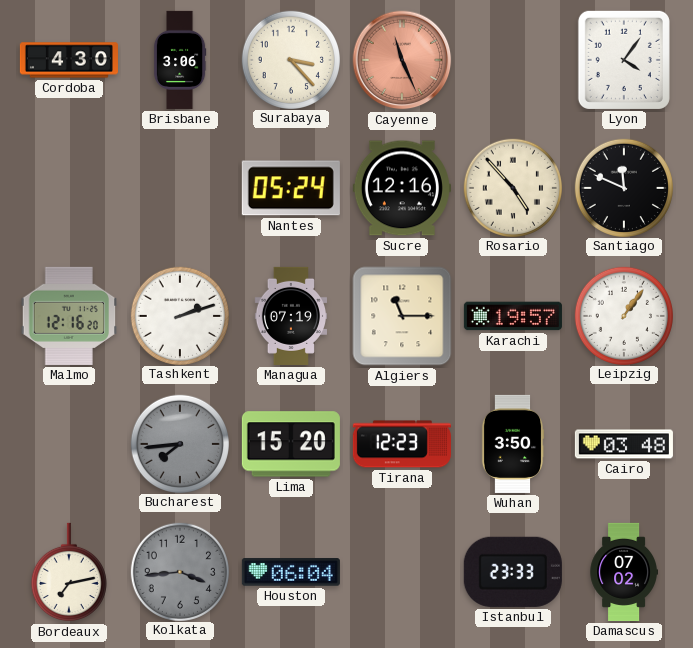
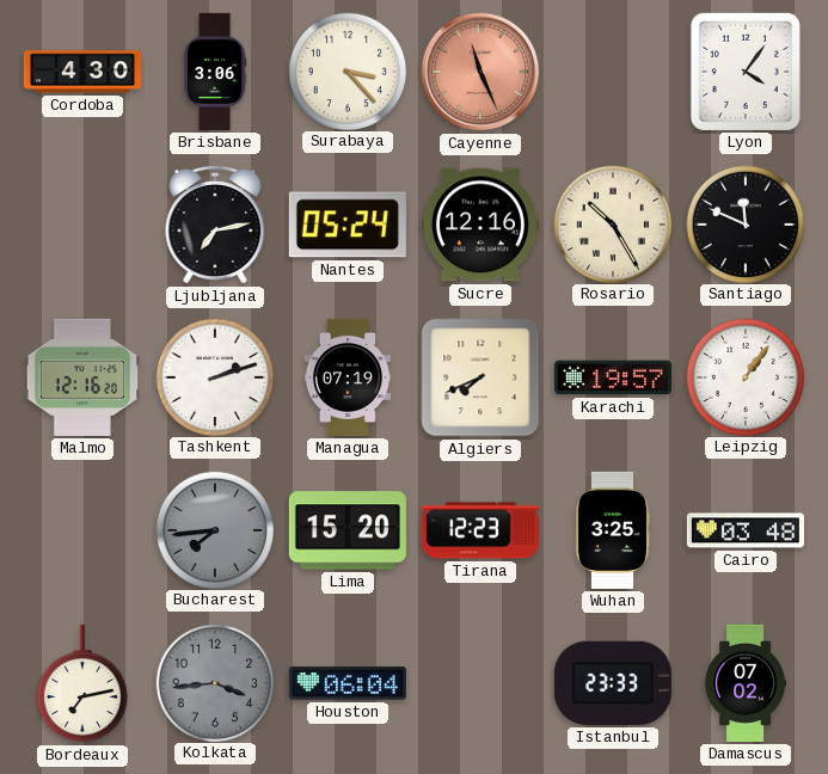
Ljubljana: none -> 7:13
Rosario: 4:53 -> 10:25
Algiers: 11:15 -> 7:41
Wuhan: 3:50 -> 3:25
